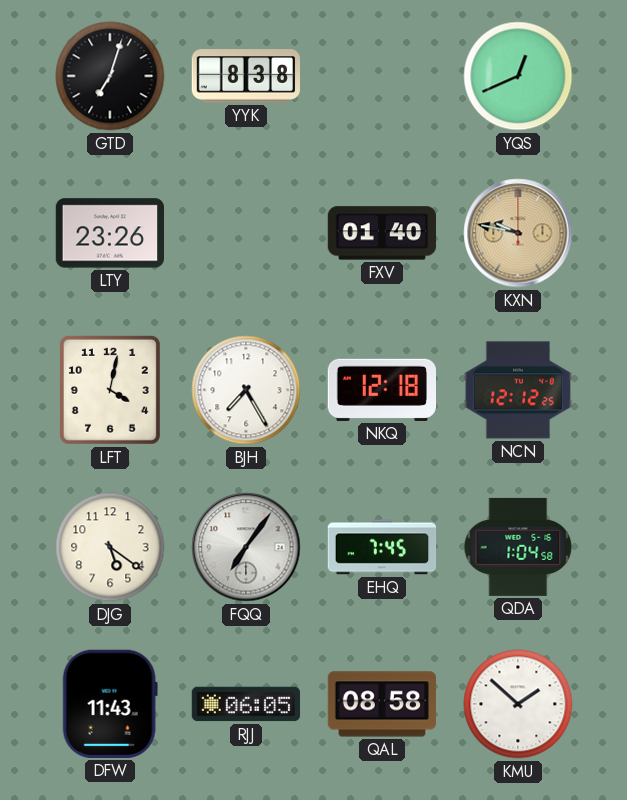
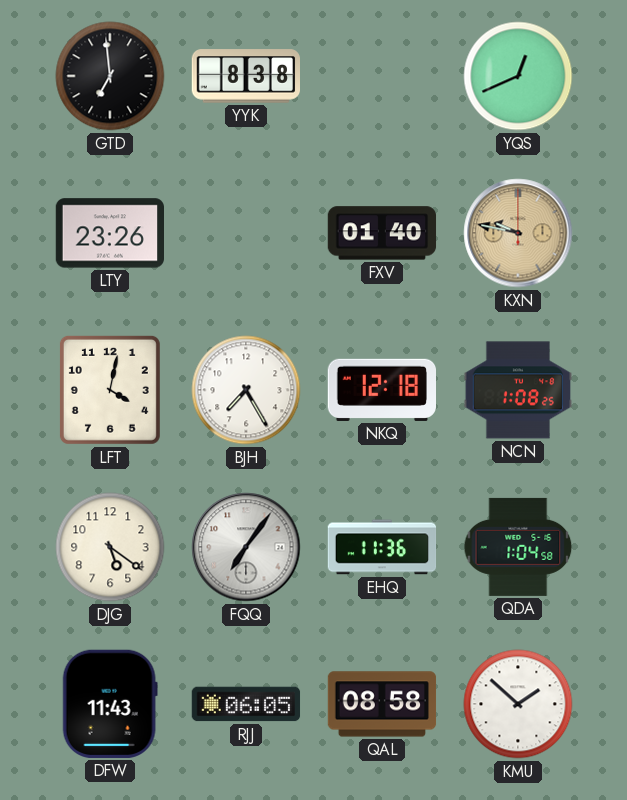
GTD: 7:03 -> 6:59
NCN: 12:12 -> 1:08
EHQ: 7:45 -> 11:36
